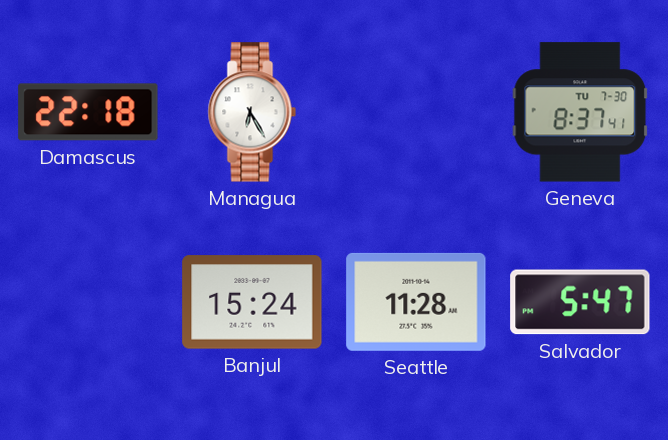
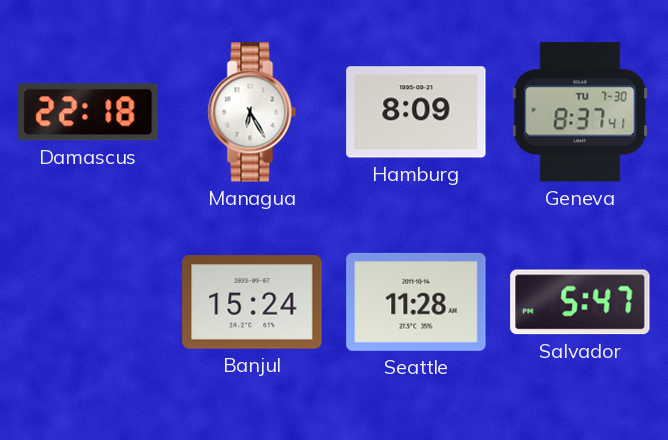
Hamburg: none -> 8:09
